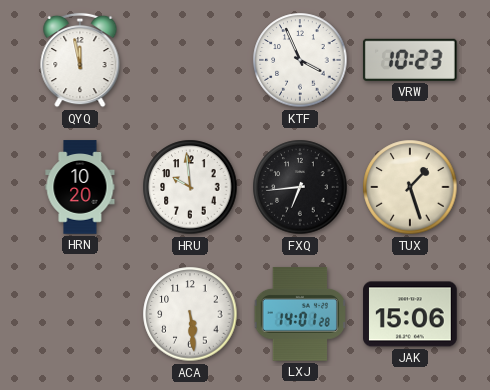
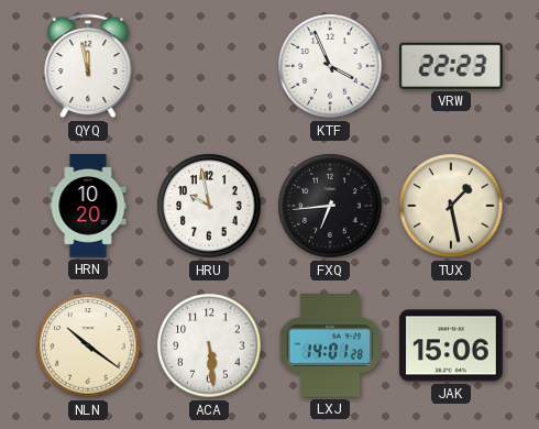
VRW: 10:23 -> 22:23
HRU: 9:59 -> 9:58
TUX: 1:27 -> 1:28
NLN: none -> 10:21
